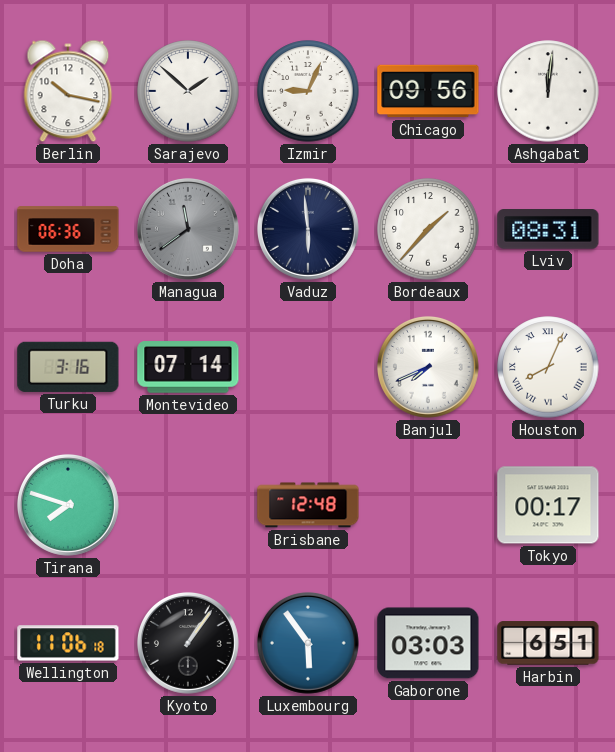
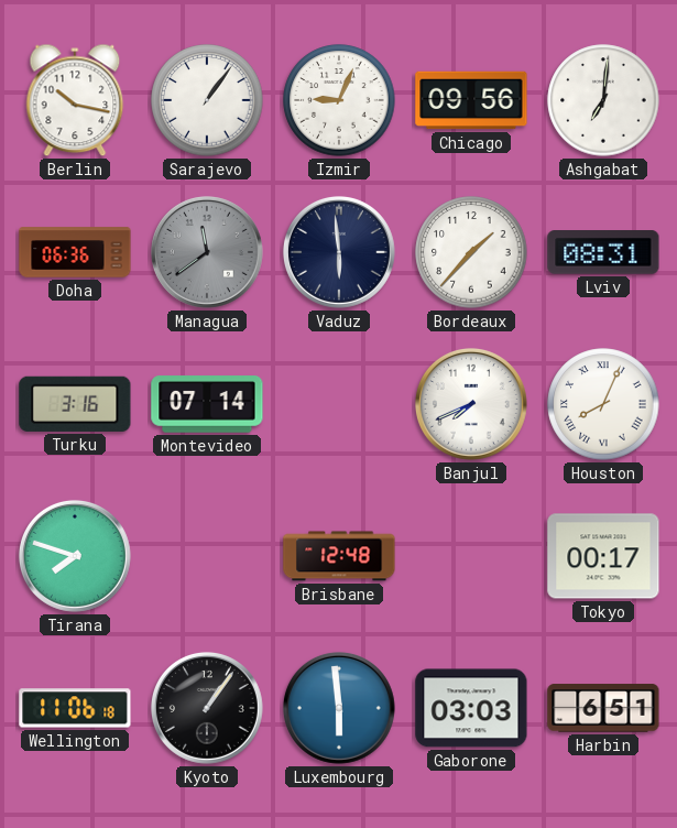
Sarajevo: 1:52 -> 1:06
Ashgabat: 12:01 -> 7:01
Luxembourg: 5:54 -> 5:59
